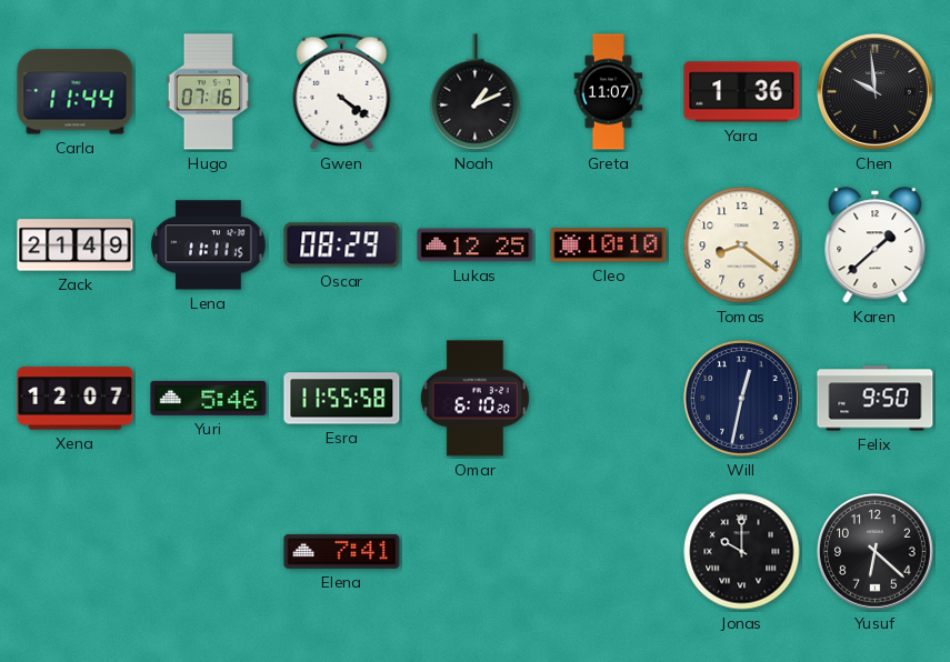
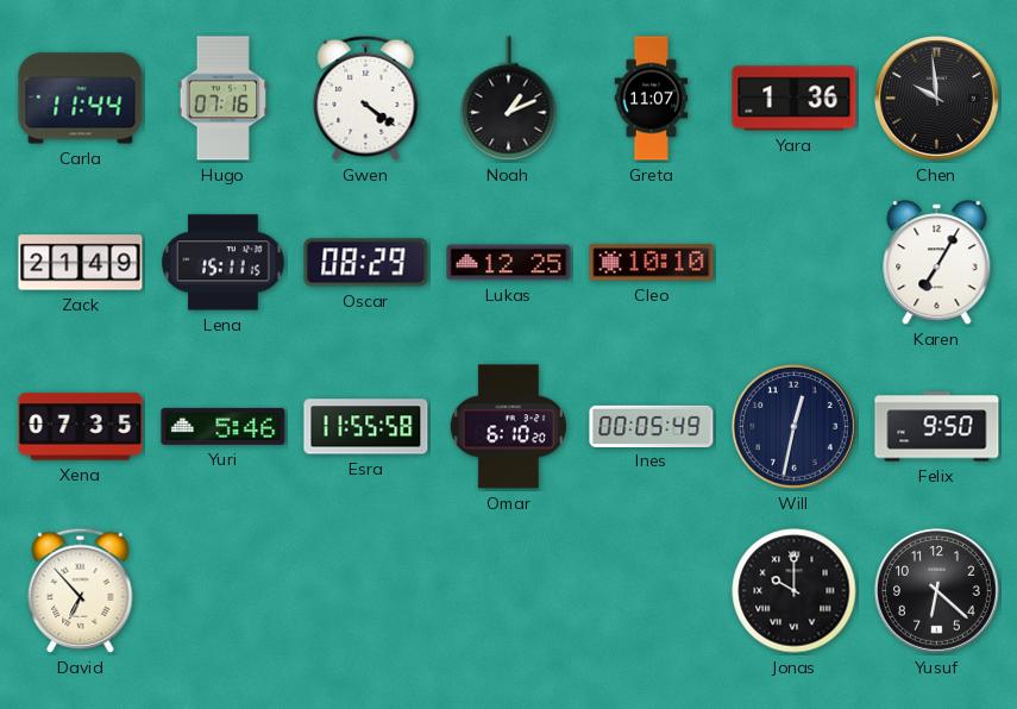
Lena: 11:11 -> 15:11
Tomas: 8:21 -> none
Karen: 1:38 -> 7:05
Xena: 12:07 -> 07:35
Ines: none -> 00:05
David: none -> 6:53
Elena: 7:41 -> none
